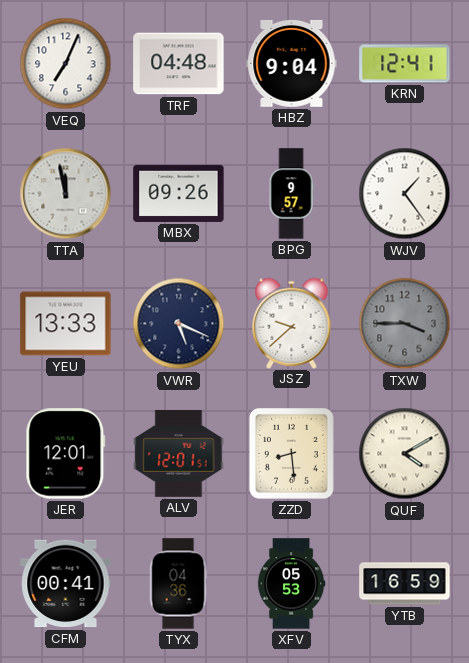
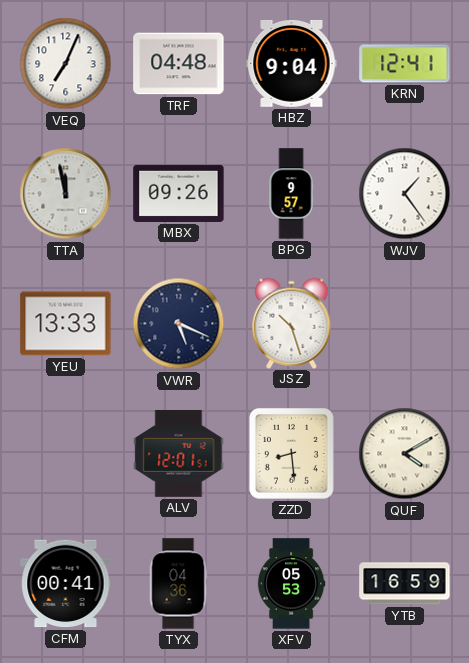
JSZ: 9:38 -> 10:27
TXW: 3:45 -> none
JER: 12:01 -> none
